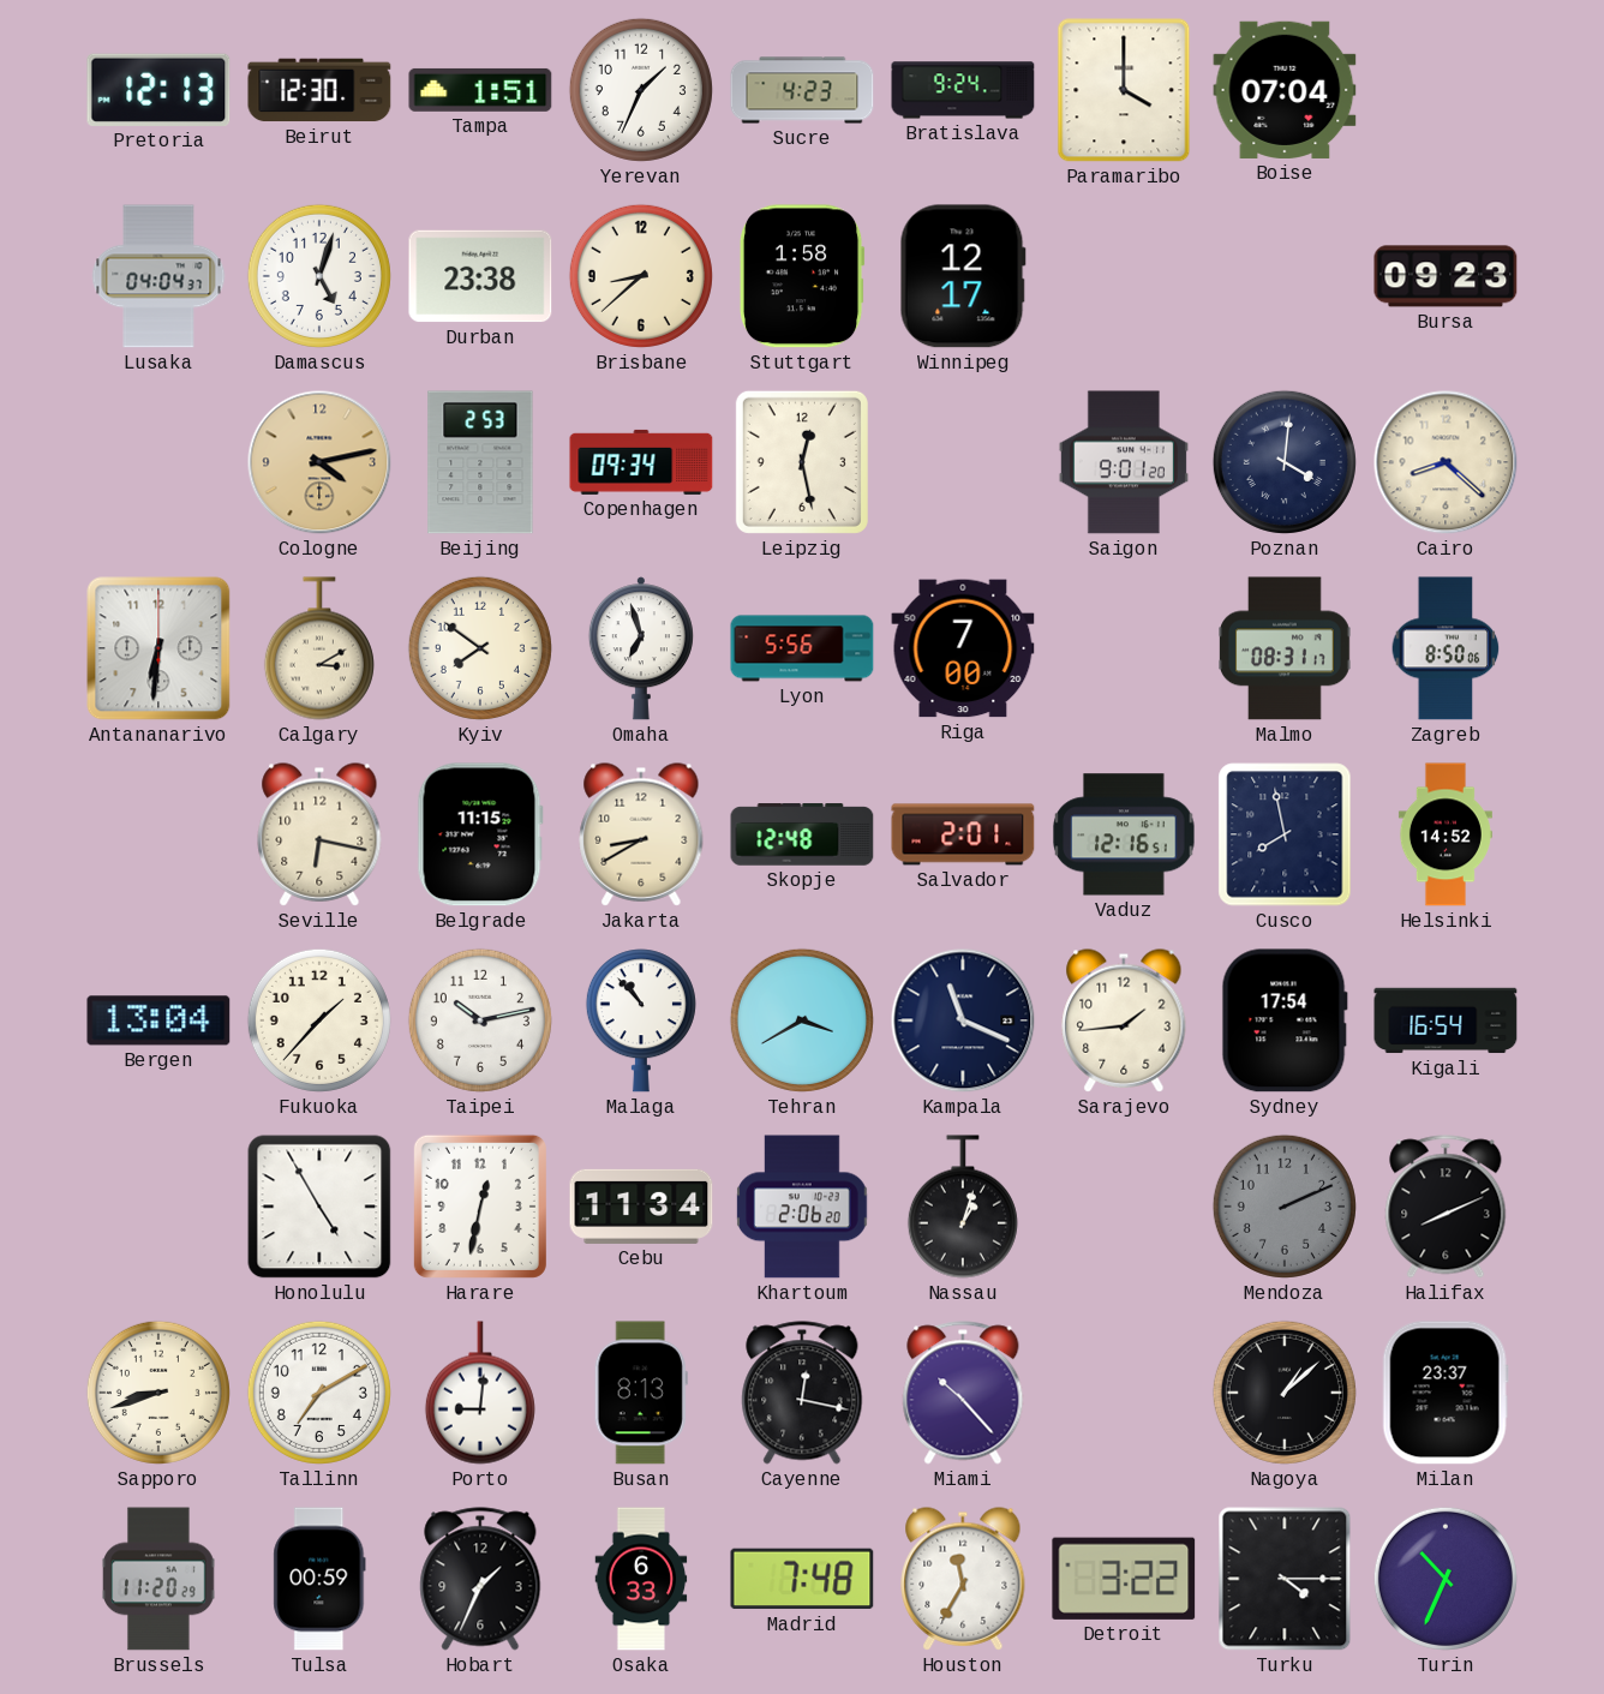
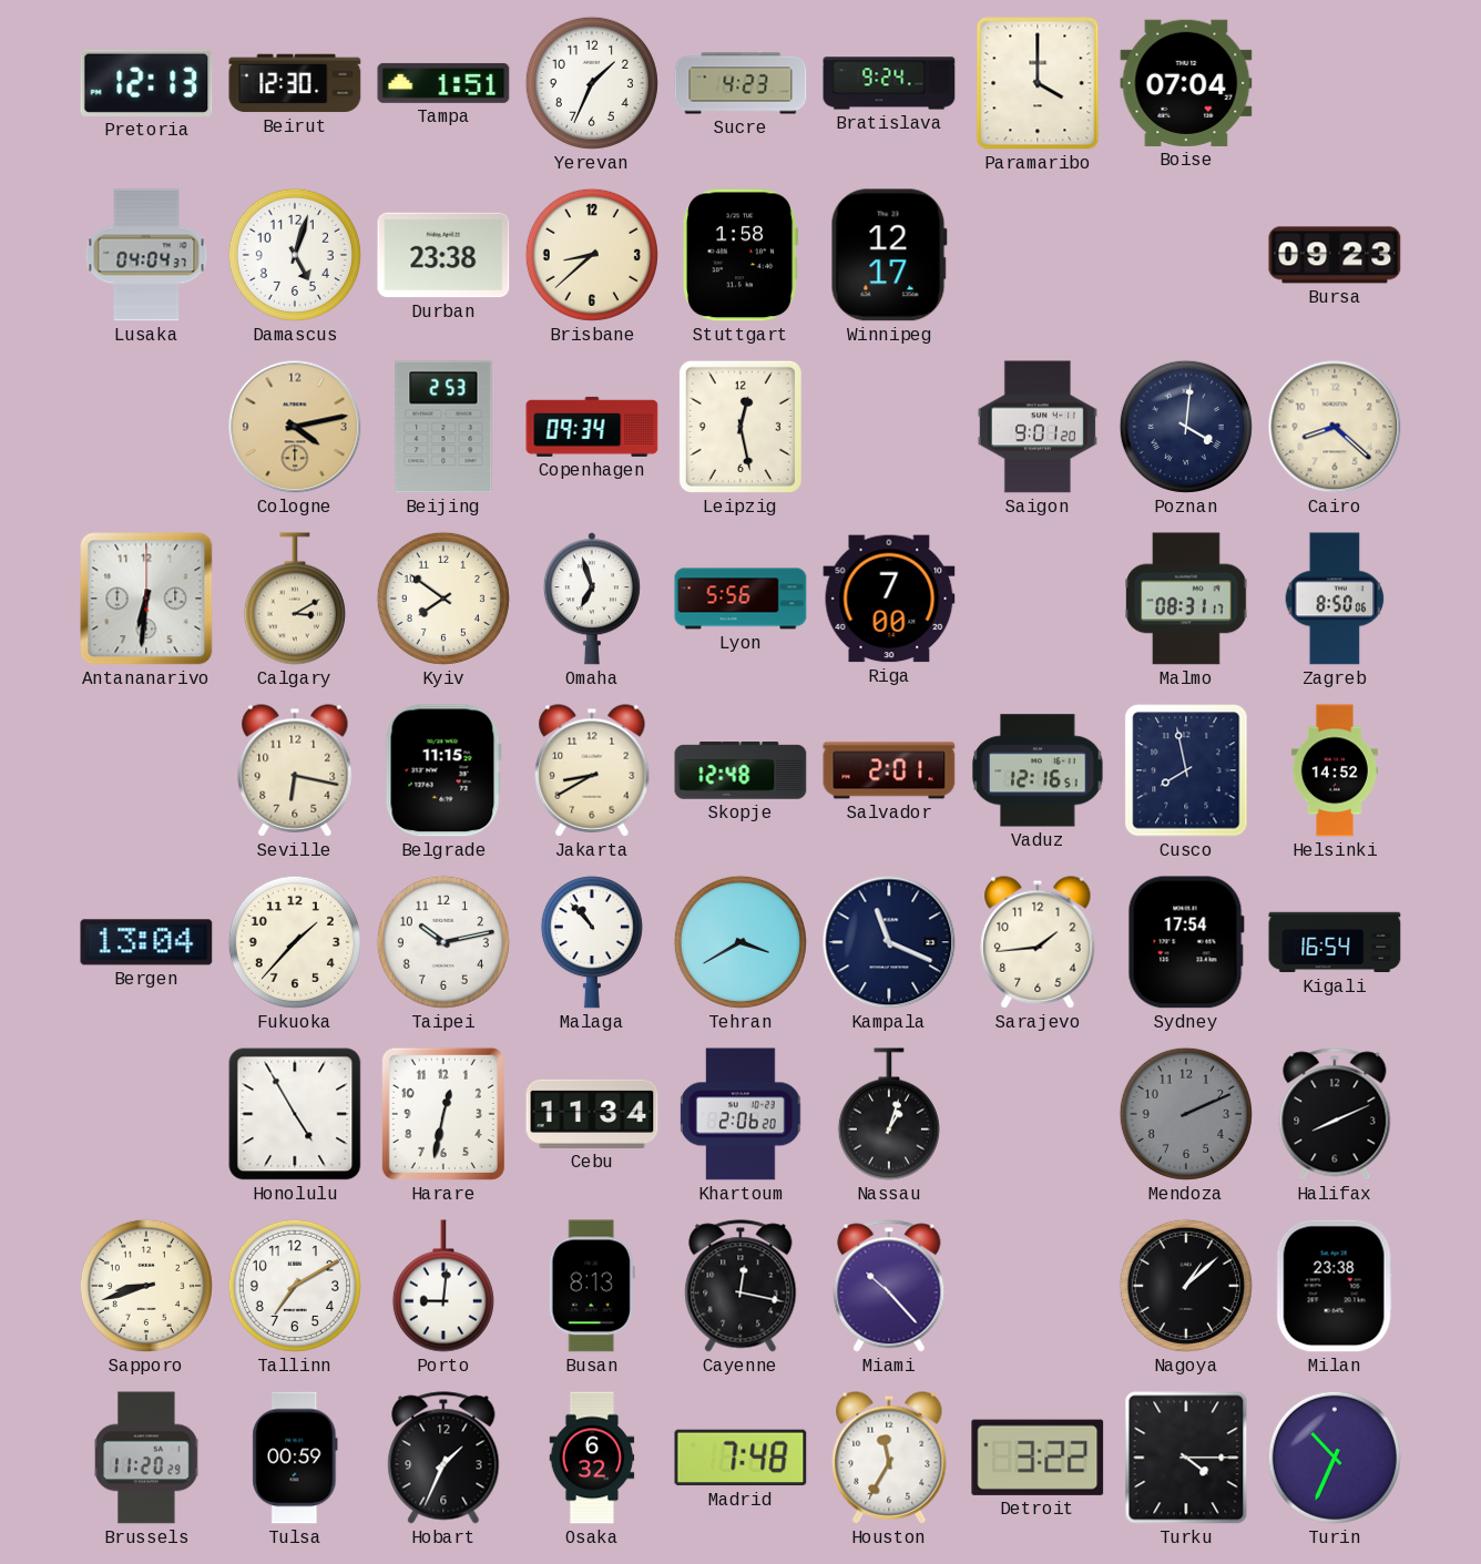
Milan: 23:37 -> 23:38
Osaka: 6:33 -> 6:32
